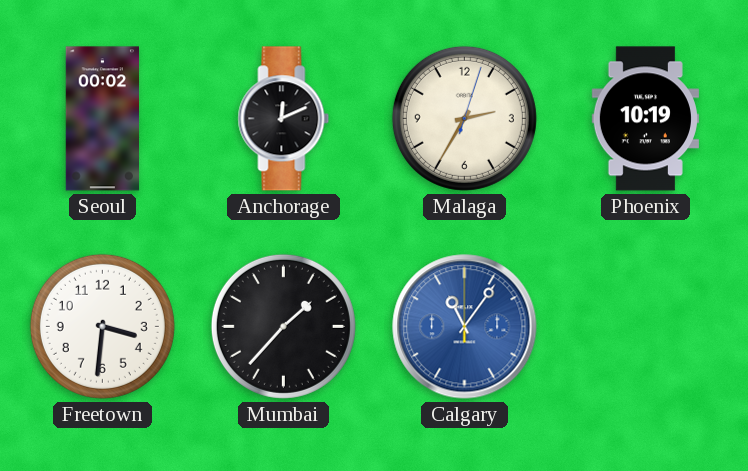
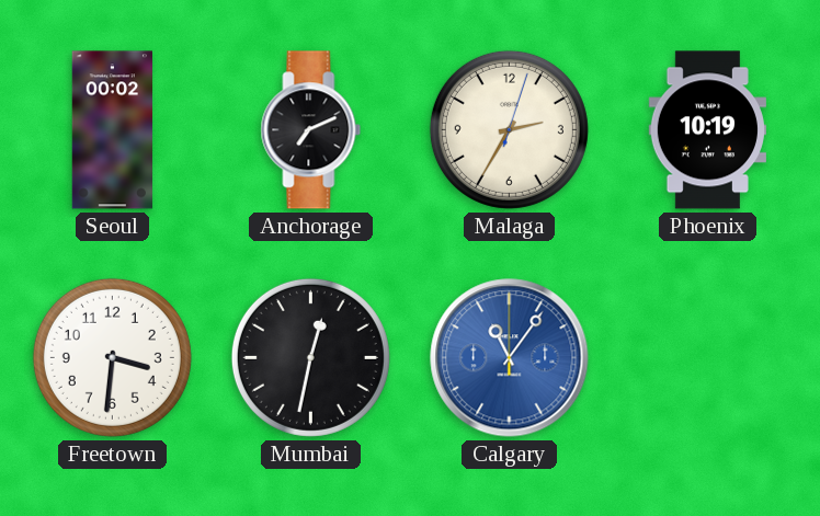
Anchorage: 12:11 -> 7:11
Mumbai: 1:37 -> 12:32
